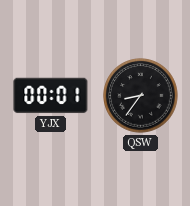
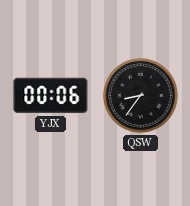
YJX: 00:01 -> 00:06
